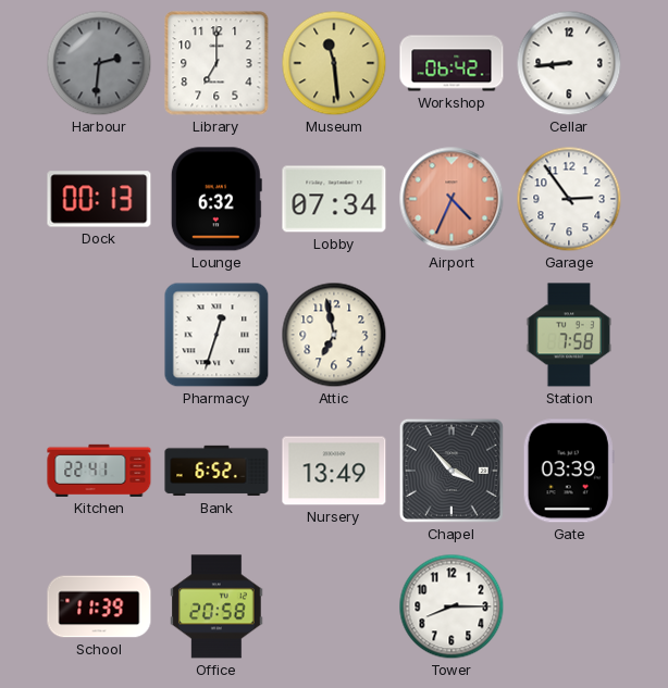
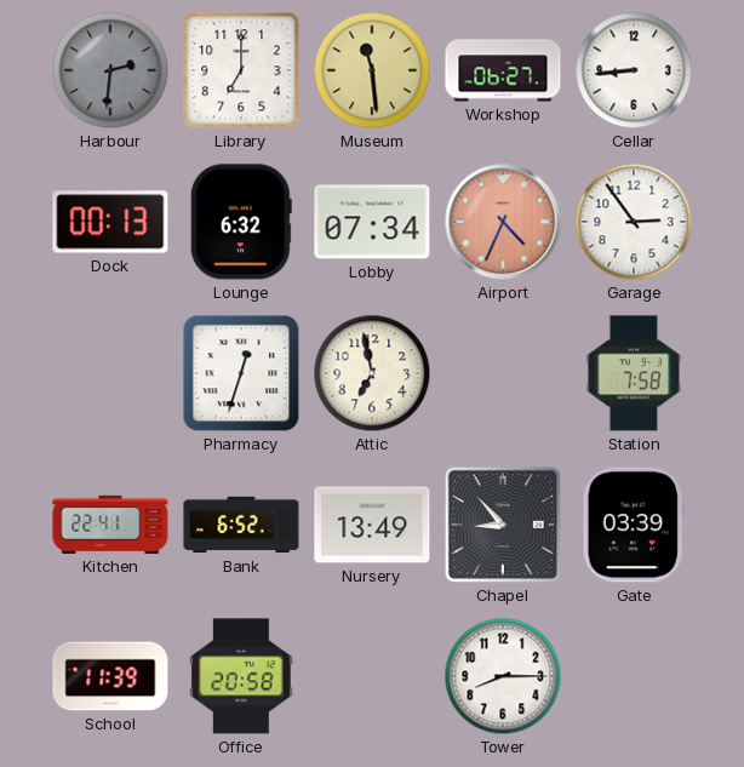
Workshop: 06:42 -> 06:27
Chapel: 3:53 -> 8:53
